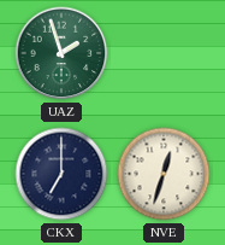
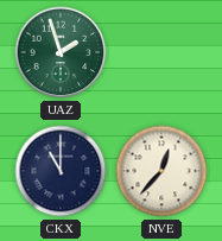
CKX: 7:00 -> 11:00
NVE: 12:33 -> 12:37
